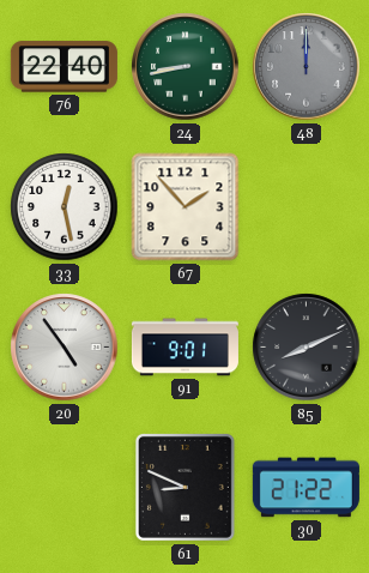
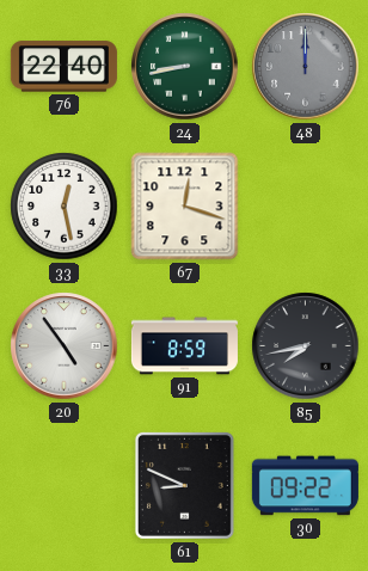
67: 1:53 -> 12:18
91: 9:01 -> 8:59
85: 8:11 -> 7:43
30: 21:22 -> 09:22
